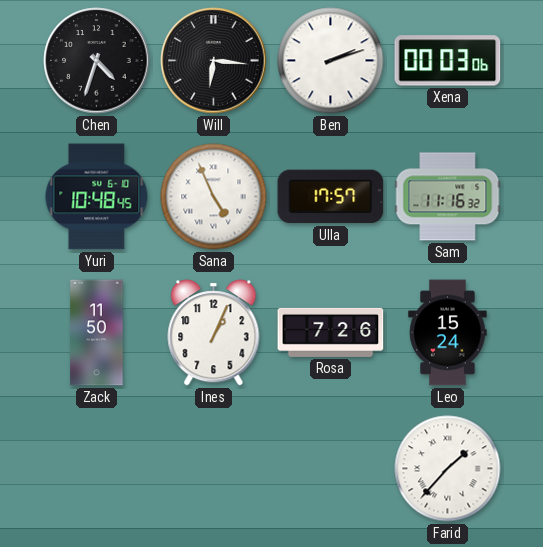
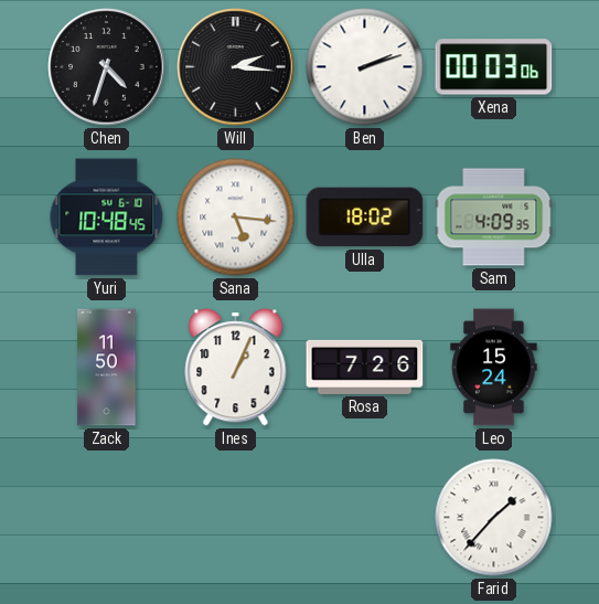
Will: 6:16 -> 2:16
Sana: 4:56 -> 5:16
Ulla: 17:57 -> 18:02
Sam: 11:16 -> 4:09
